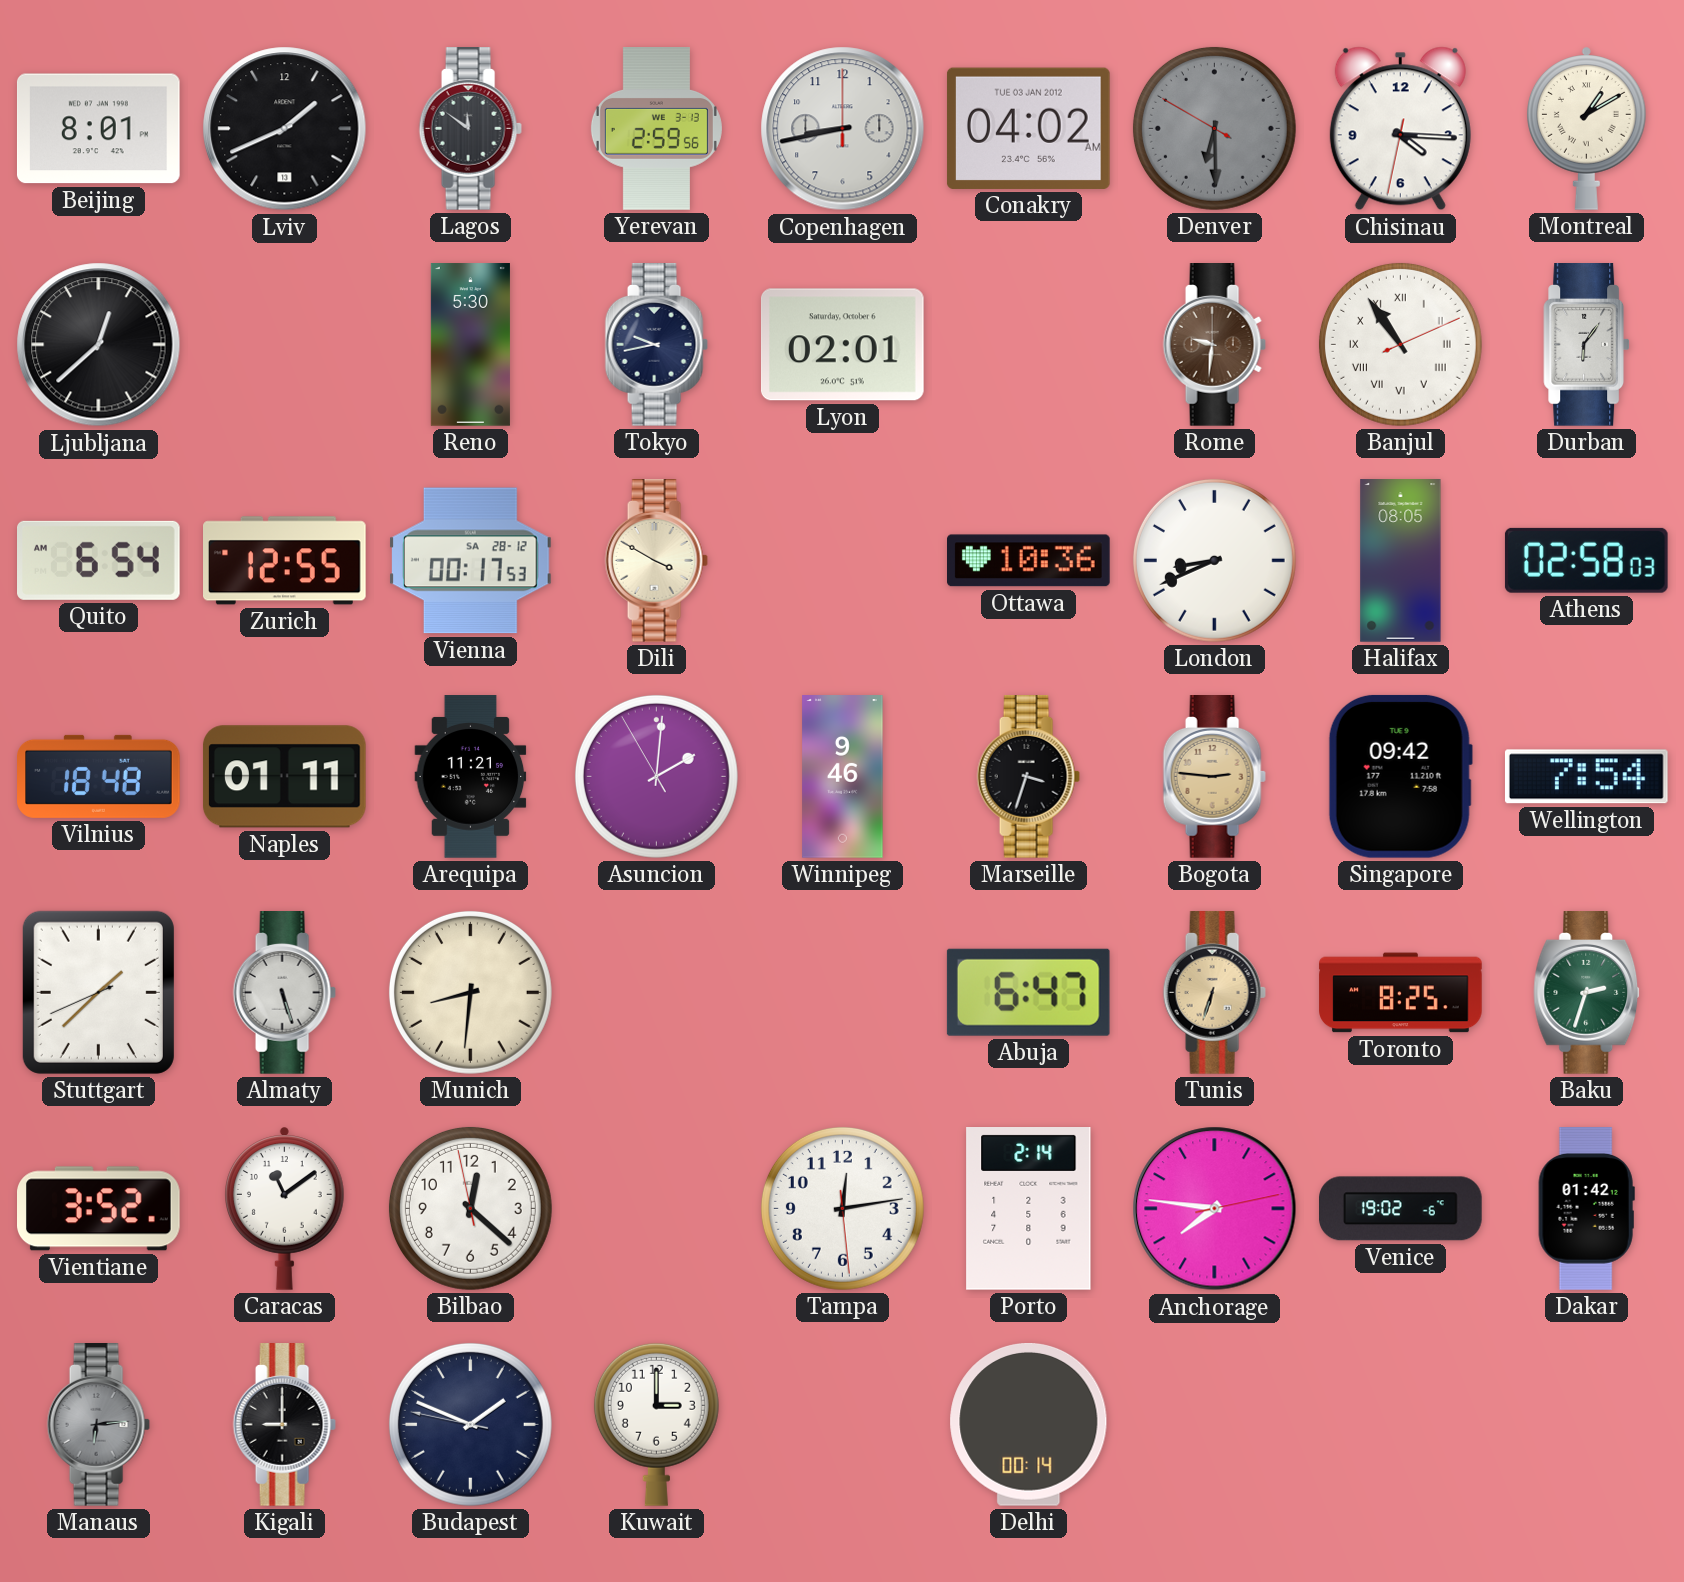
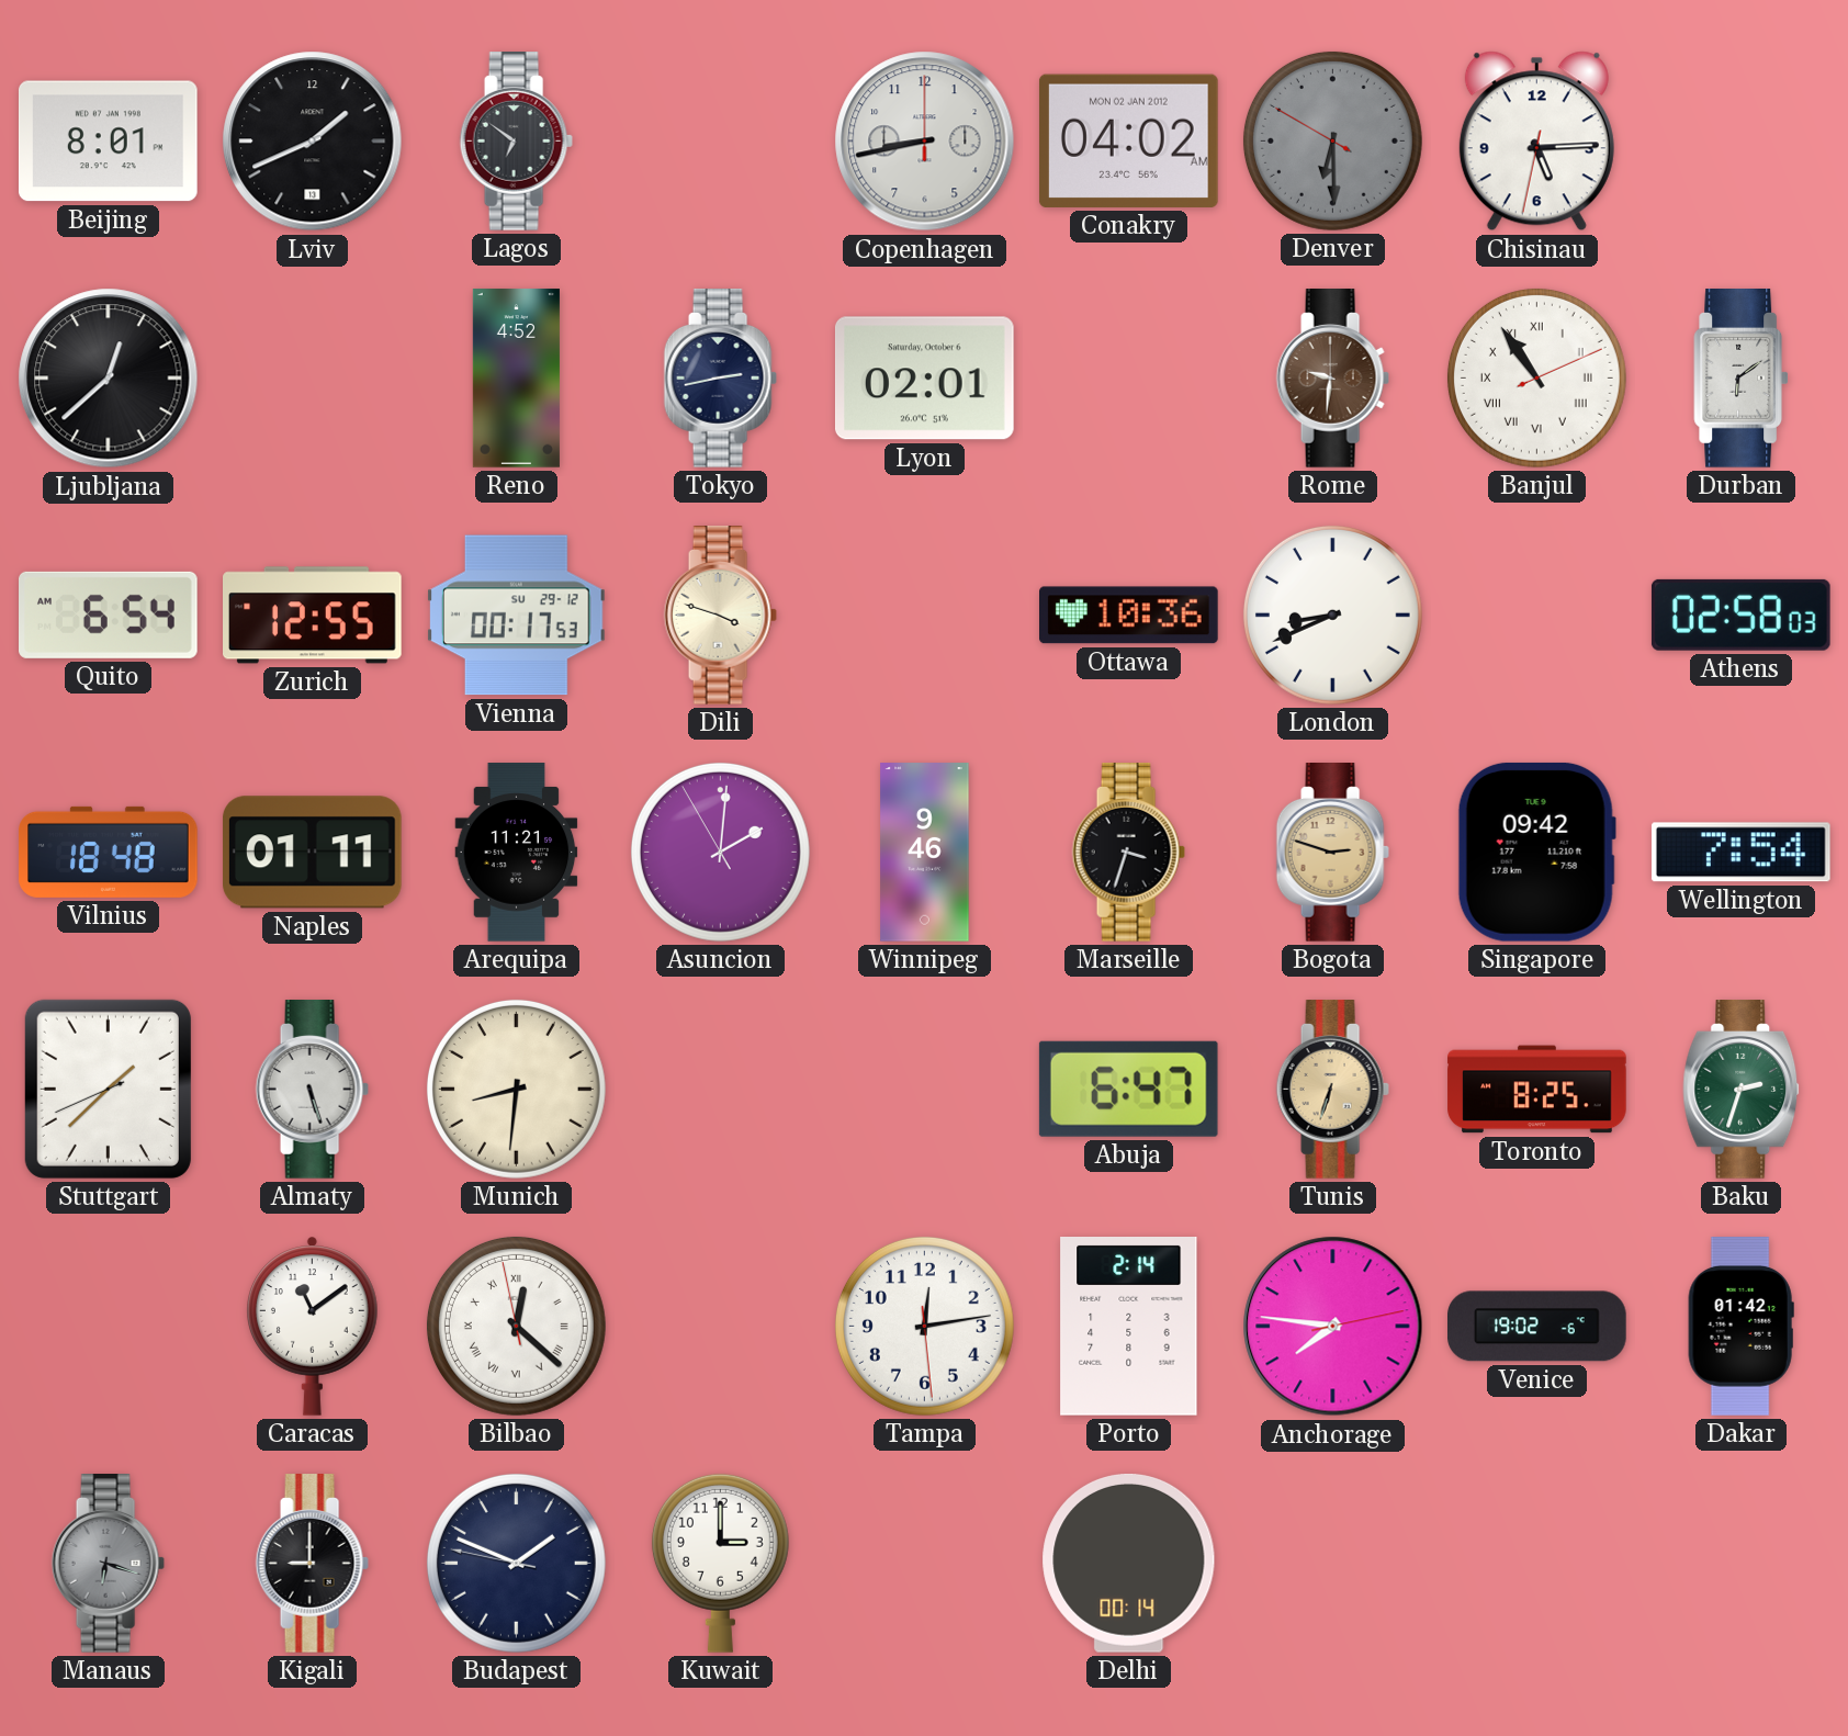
Lagos: 11:51 -> 6:51
Yerevan: 2:59 -> none
Conakry date: TUE 03 JAN 2012 -> MON 02 JAN 2012
Chisinau: 4:15 -> 5:14
Montreal: 1:10 -> none
Reno: 5:30 -> 4:52
Tokyo: 9:43 -> 2:43
Durban: 6:06 -> 6:09
Vienna date: SA 28-12 -> SU 29-12
Dili: 3:50 -> 3:48
Halifax: 08:05 -> none
Bogota: 2:46 -> 2:48
Vientiane: 3:52 -> none
Bilbao numerals: Arabic -> Roman
Manaus: 6:14 -> 6:18
